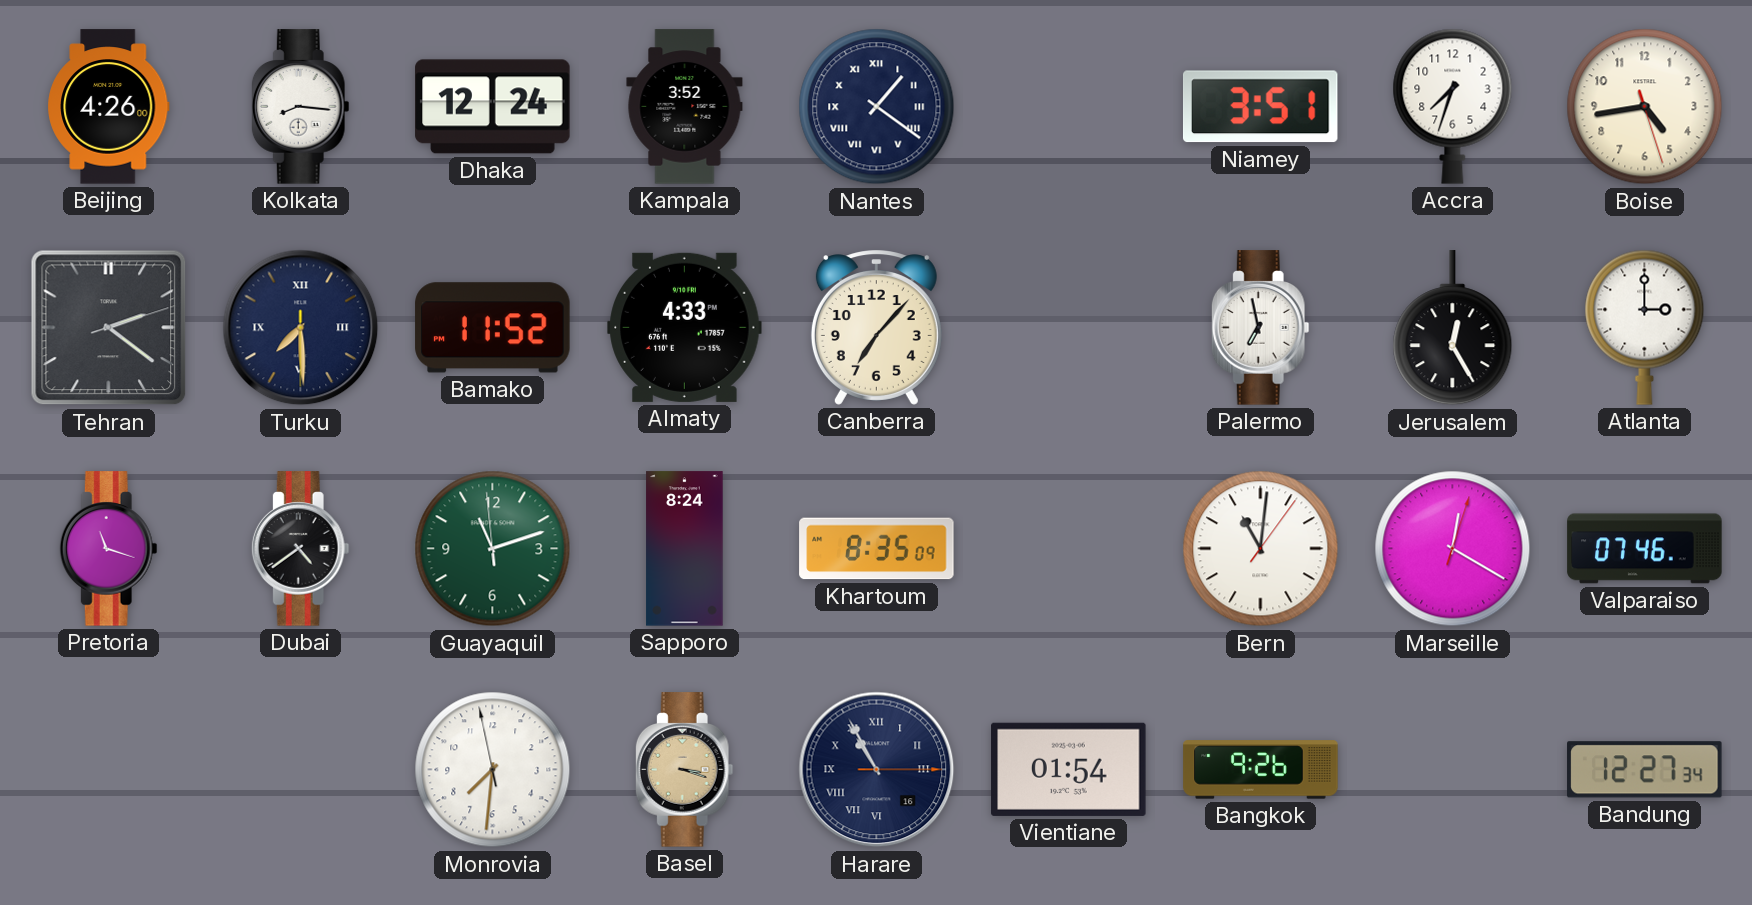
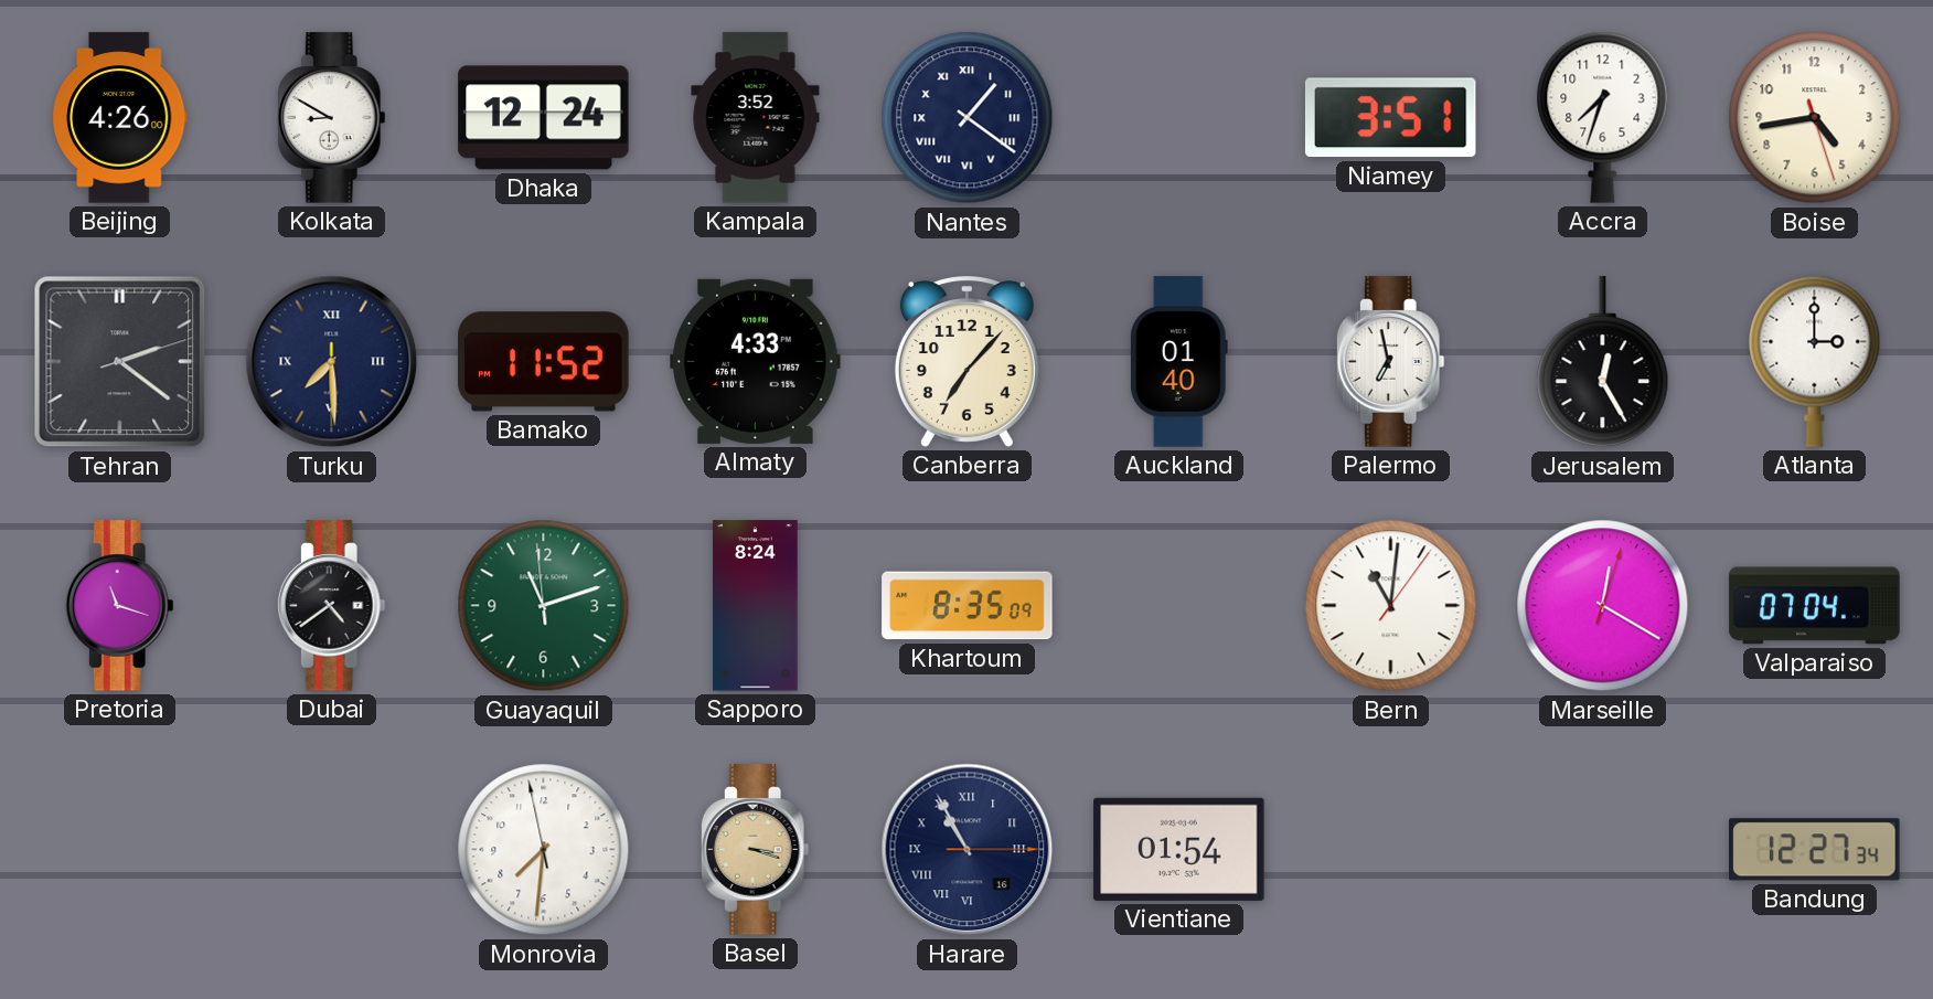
Kolkata: 8:16 -> 8:50
Auckland: none -> 01:40
Valparaiso: 07:46 -> 07:04
Bangkok: 9:26 -> none
